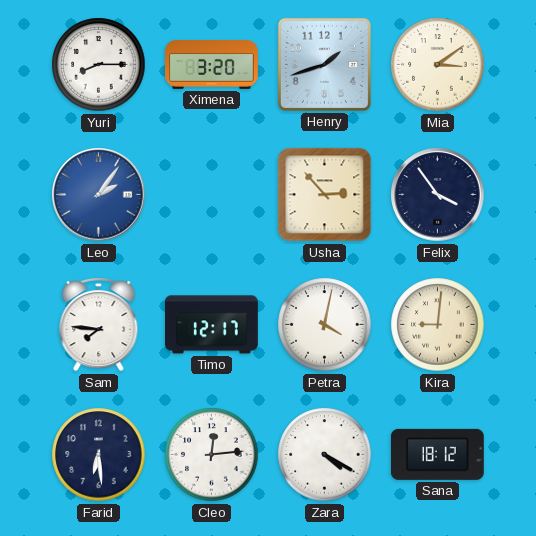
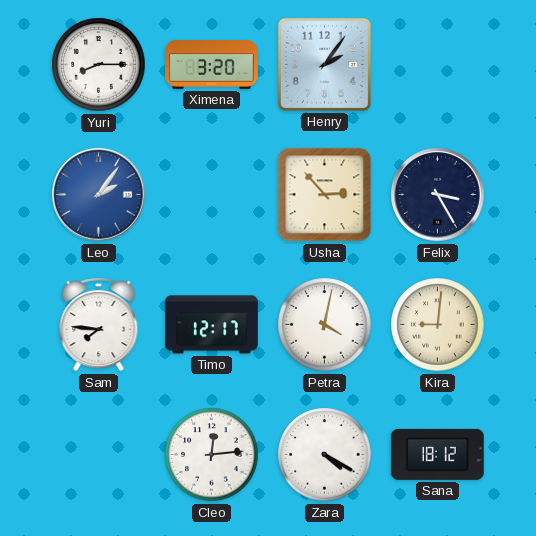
Henry: 1:42 -> 2:06
Mia: 3:09 -> none
Felix: 3:54 -> 3:25
Farid: 6:29 -> none
